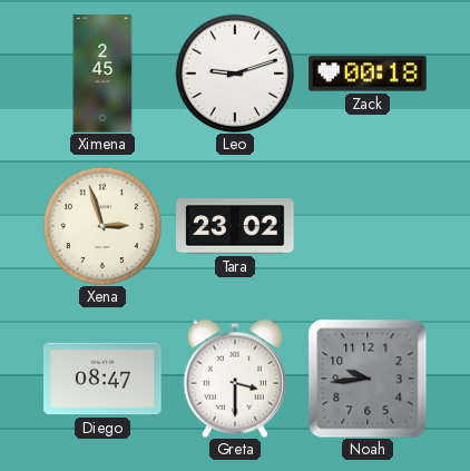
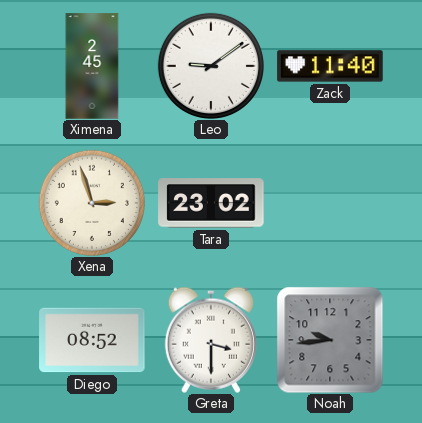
Leo: 9:12 -> 9:09
Zack: 00:18 -> 11:40
Diego: 08:47 -> 08:52
